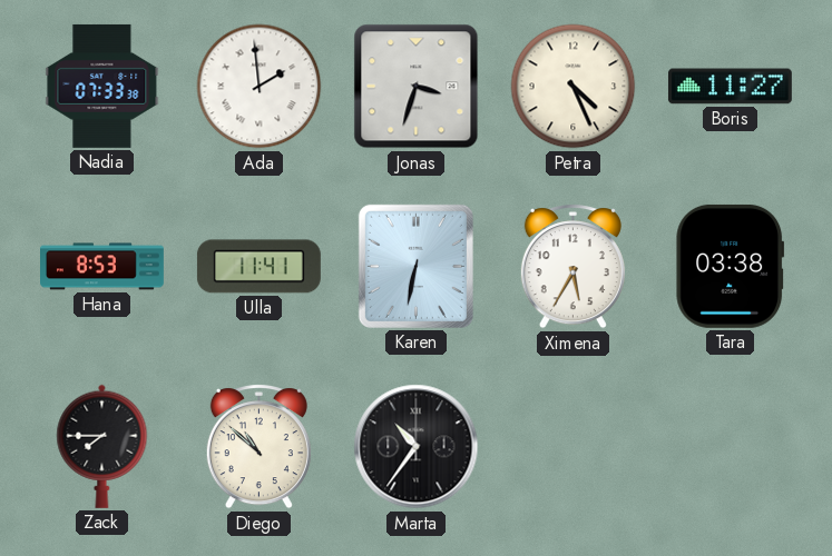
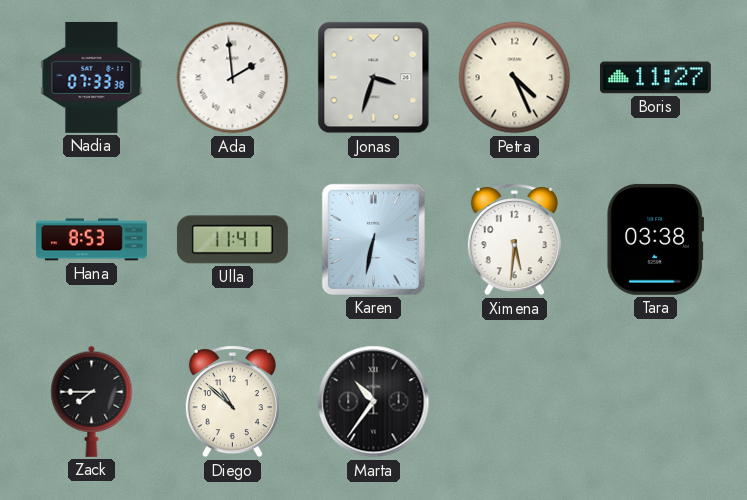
Ximena: 5:35 -> 5:31
